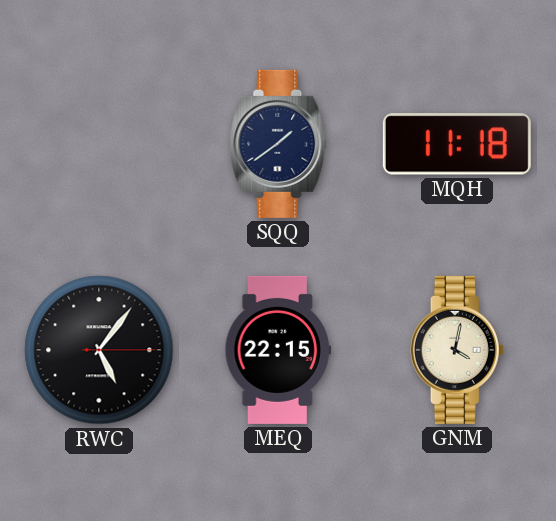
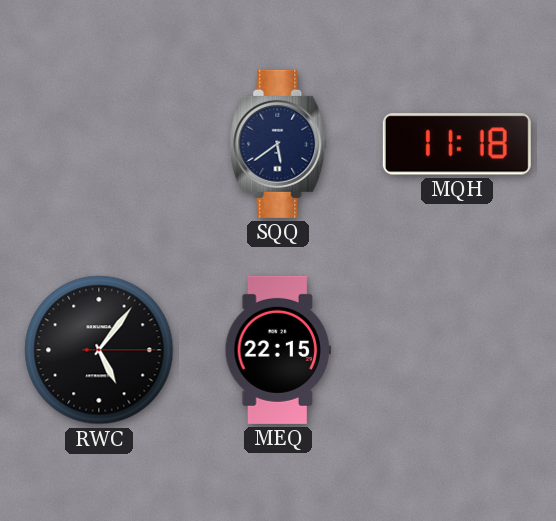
SQQ: 1:39 -> 5:39
GNM: 4:02 -> none
